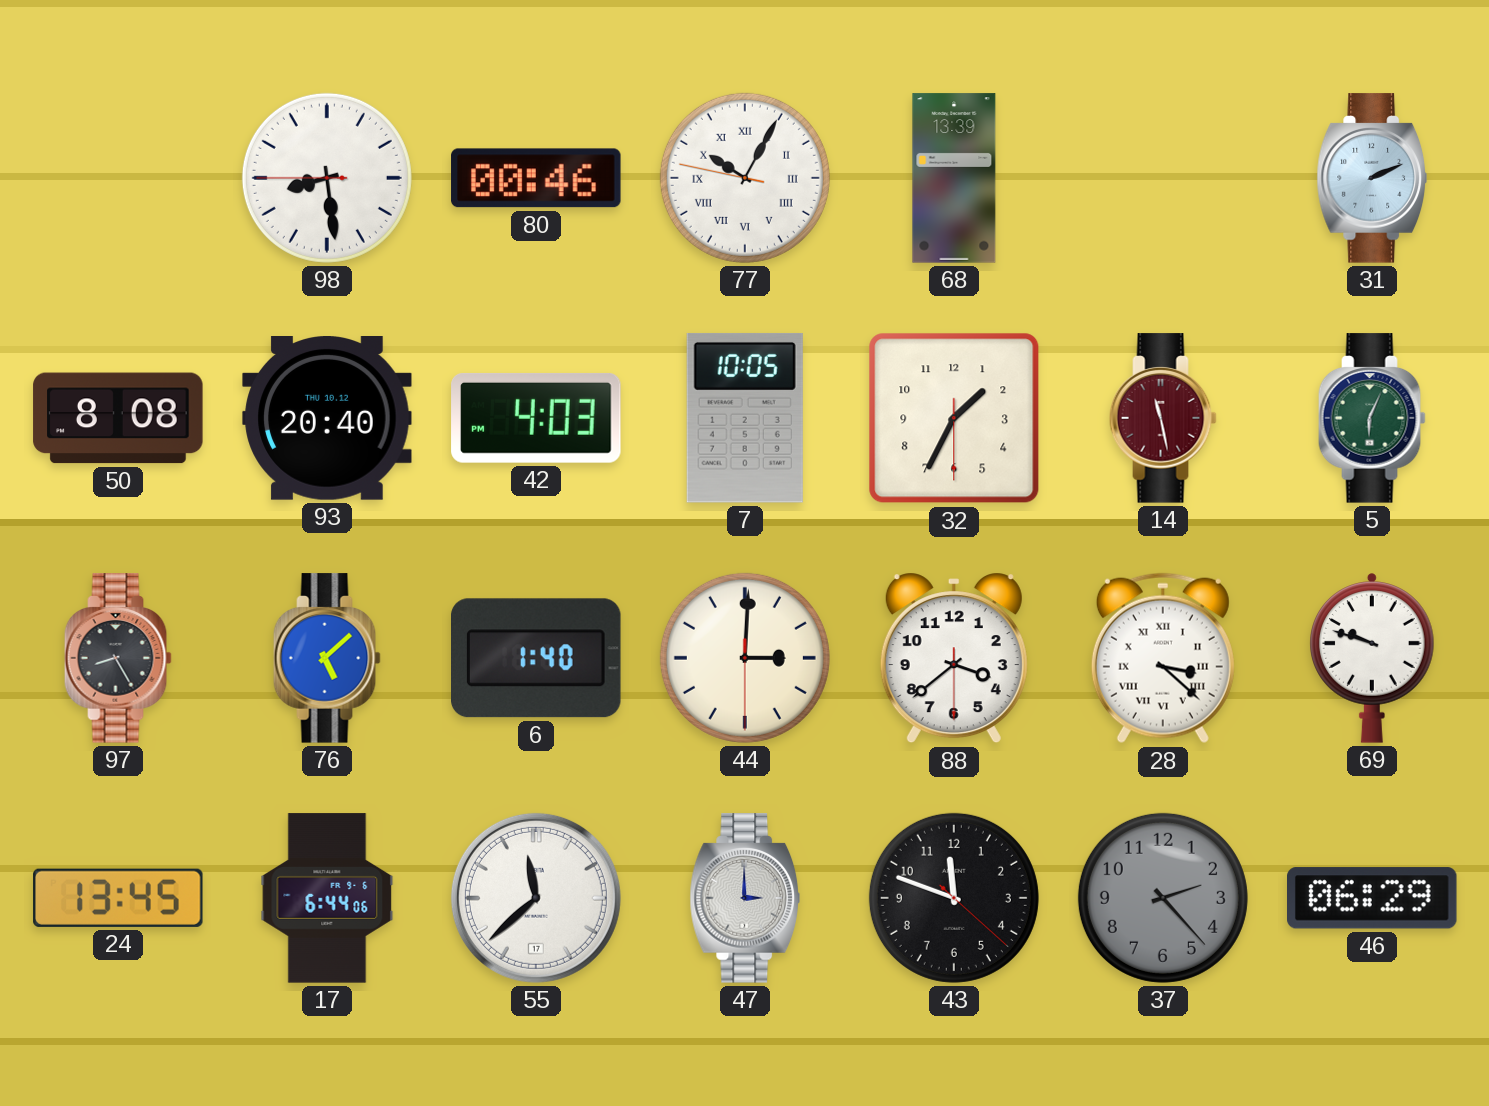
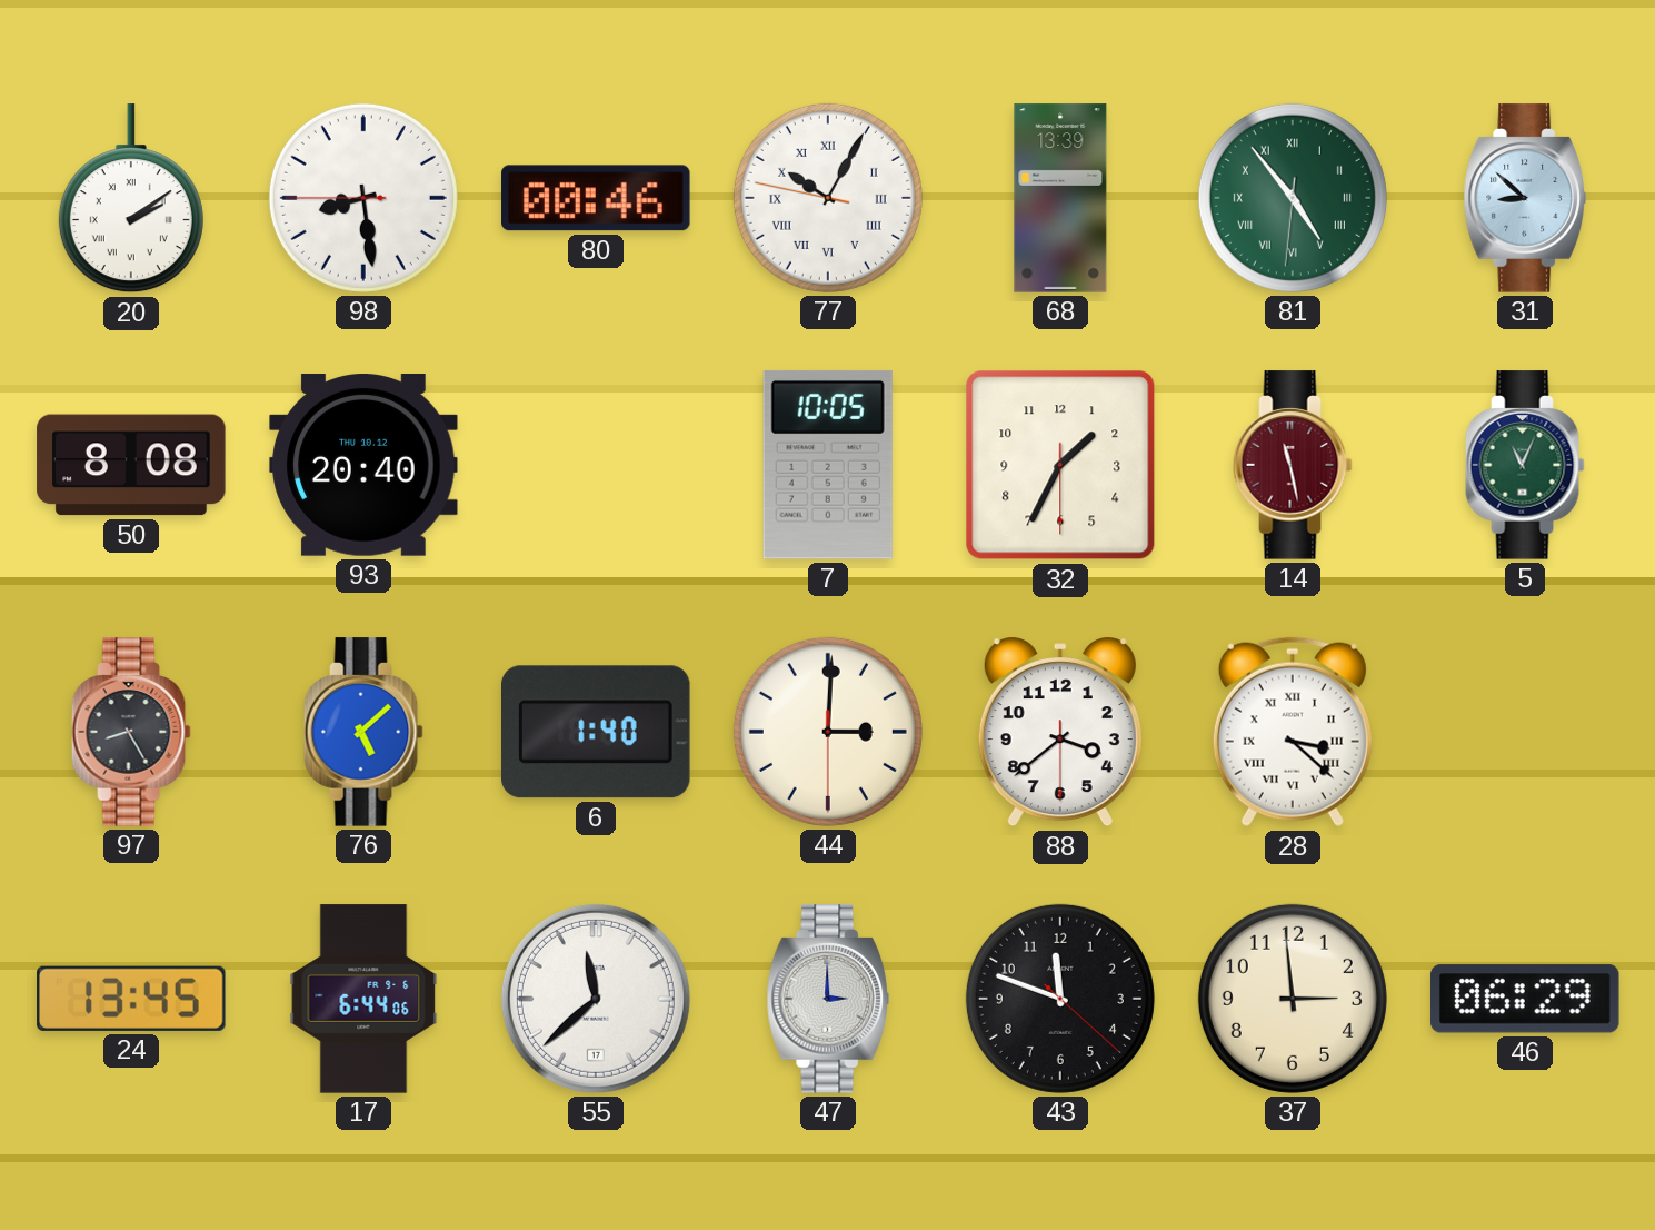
20: none -> 2:09
81: none -> 4:53
31: 2:11 -> 8:52
42: 4:03 -> none
5: 6:04 -> 11:04
69: 9:48 -> none
37: 2:23 -> 2:59
37 dial: grey -> cream
